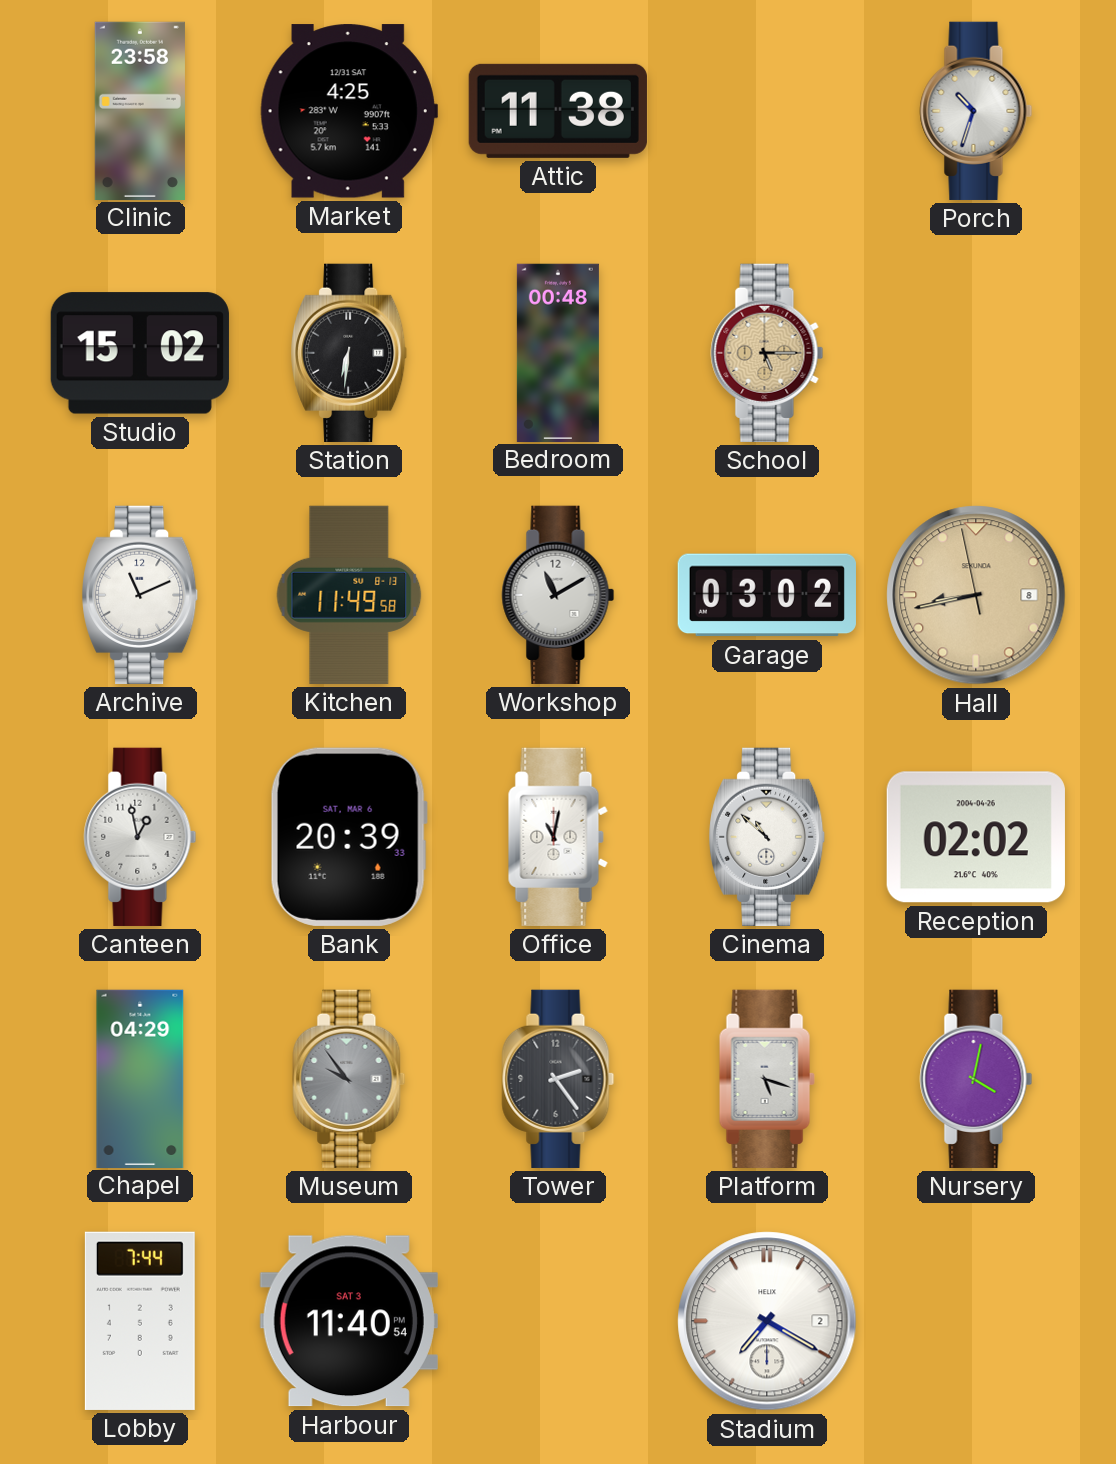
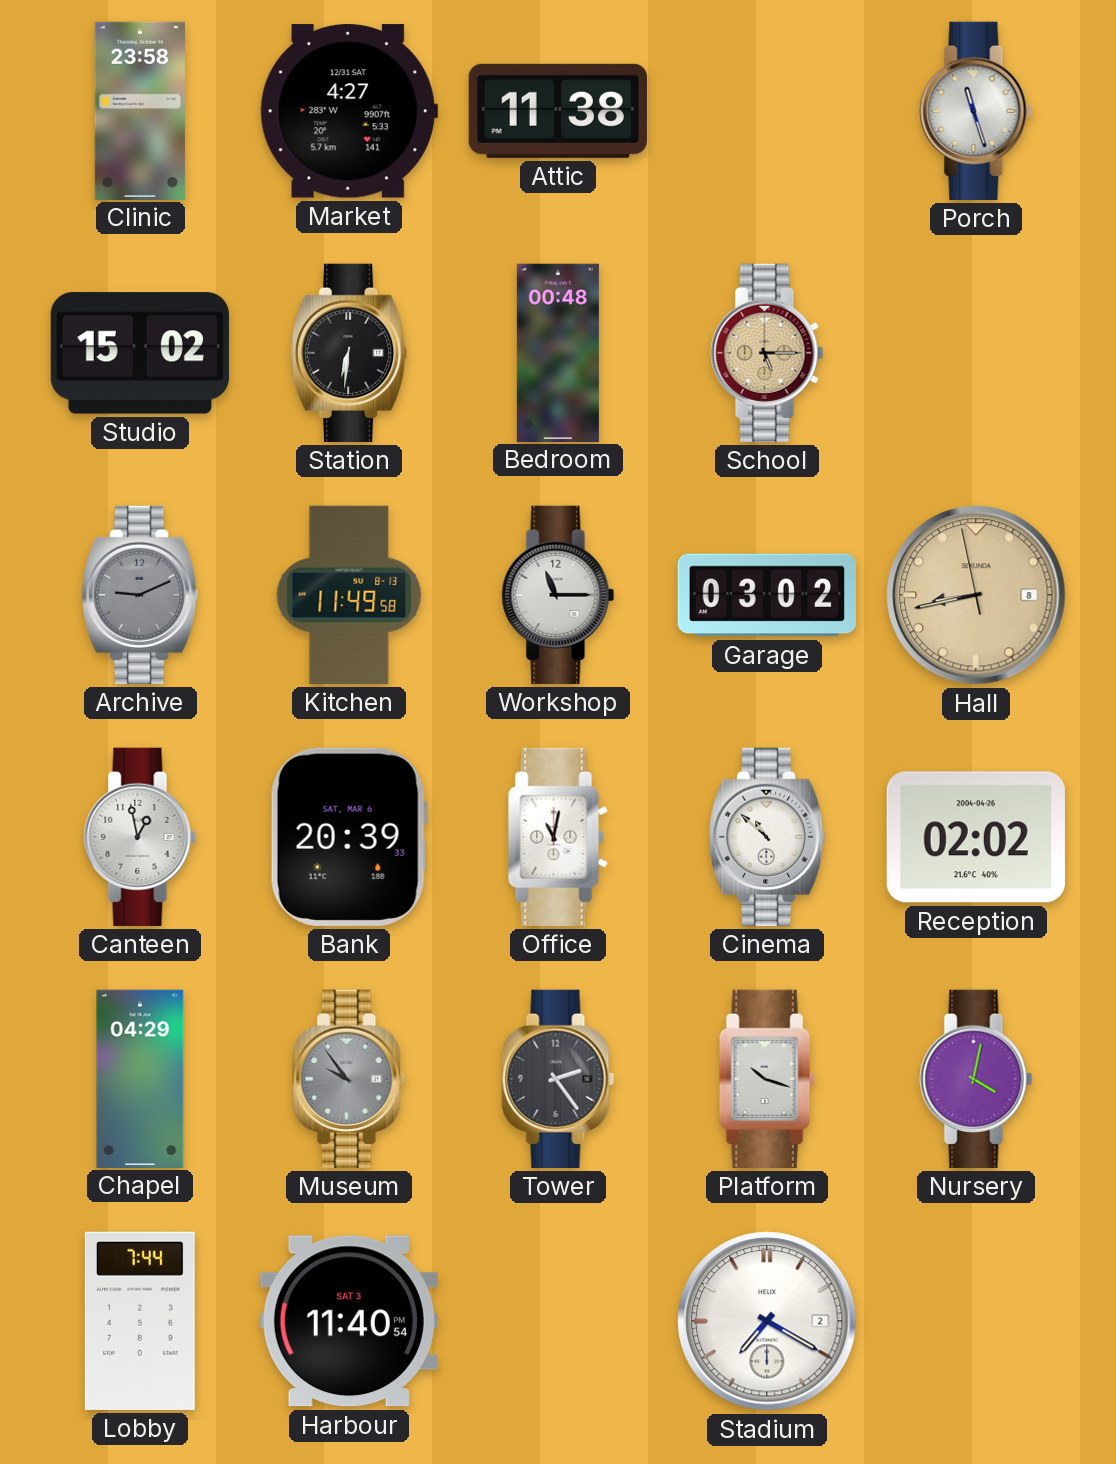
Market: 4:25 -> 4:27
Porch: 10:33 -> 11:27
Archive: 11:11 -> 9:11
Archive dial: white -> grey
Workshop: 11:10 -> 11:15
Platform: 5:18 -> 10:18
